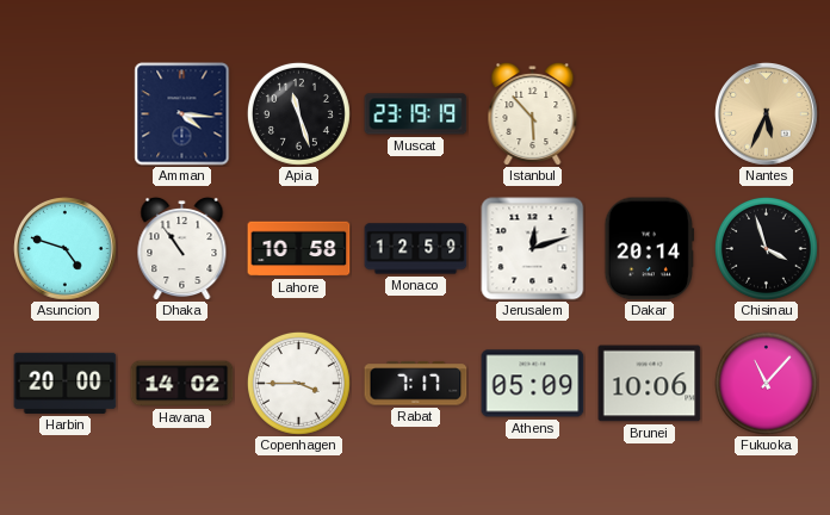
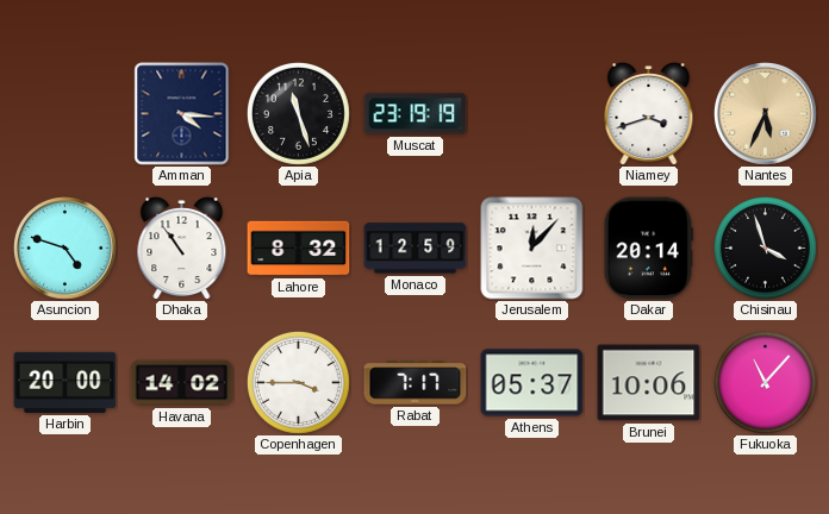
Istanbul: 5:53 -> none
Niamey: none -> 3:42
Lahore: 10:58 -> 8:32
Jerusalem: 12:12 -> 12:07
Athens: 05:09 -> 05:37
